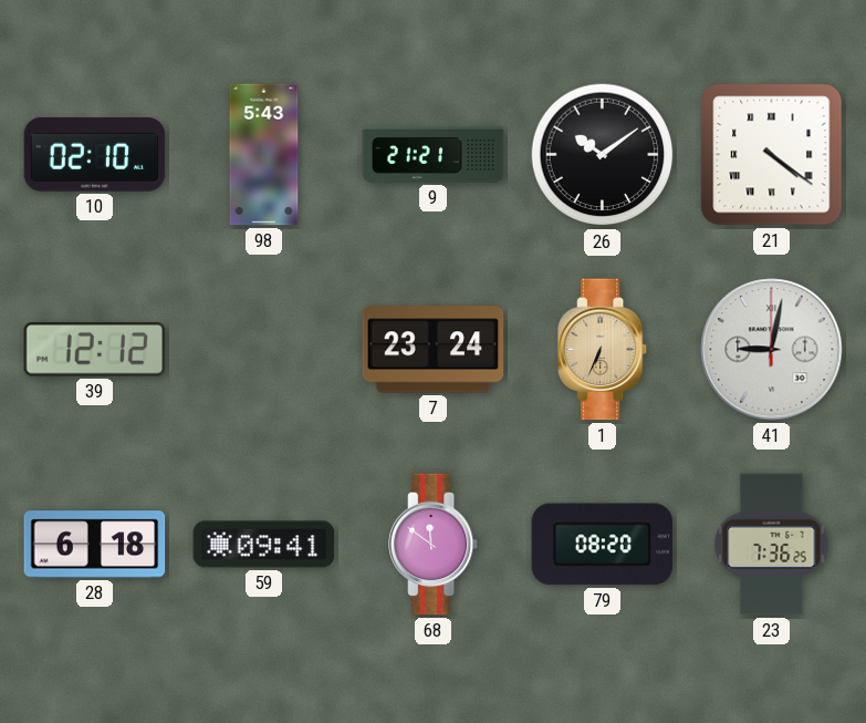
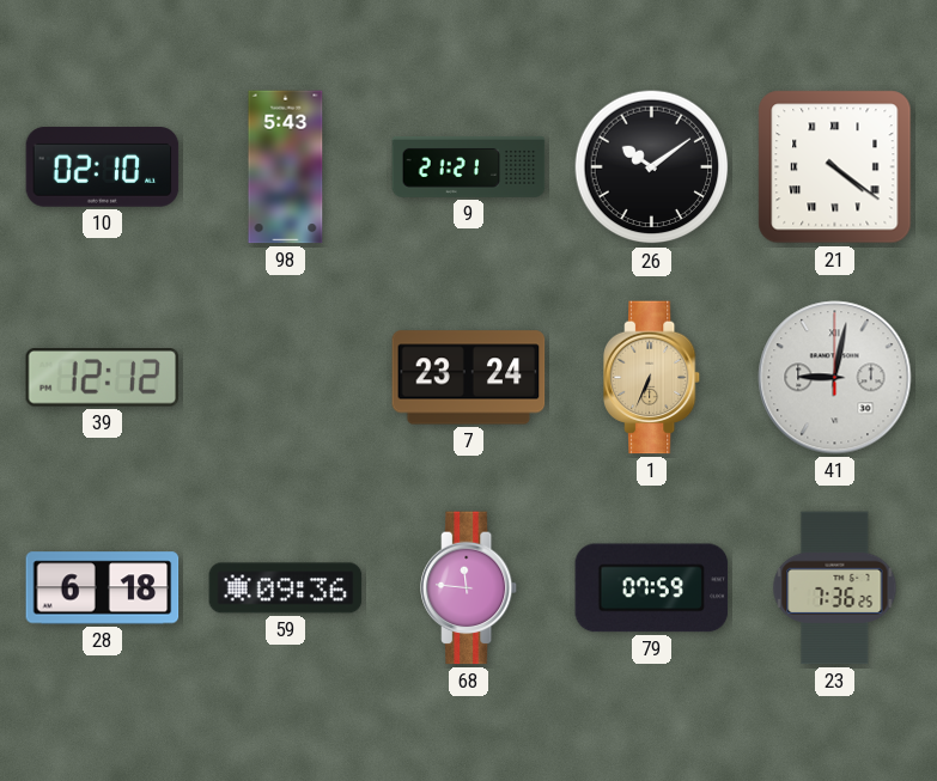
59: 09:41 -> 09:36
68: 11:51 -> 11:46
79: 08:20 -> 07:59
